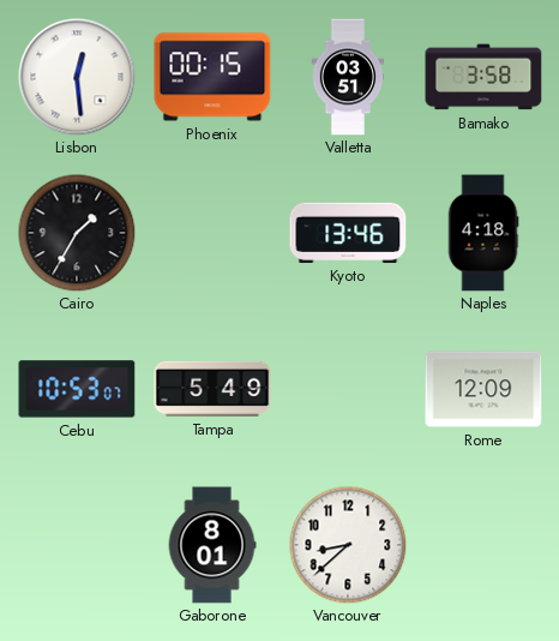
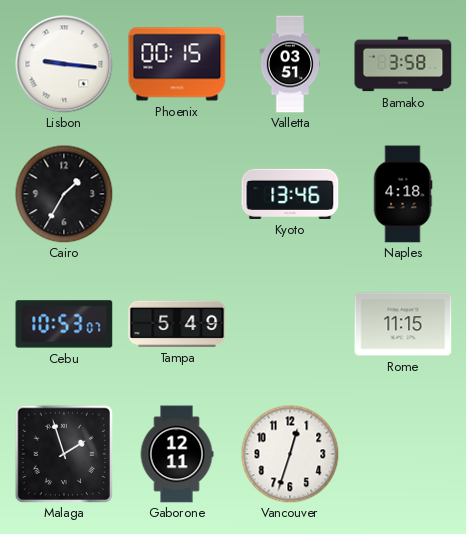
Lisbon: 12:29 -> 9:16
Rome: 12:09 -> 11:15
Malaga: none -> 1:57
Gaborone: 8:01 -> 12:11
Vancouver: 8:38 -> 12:33
